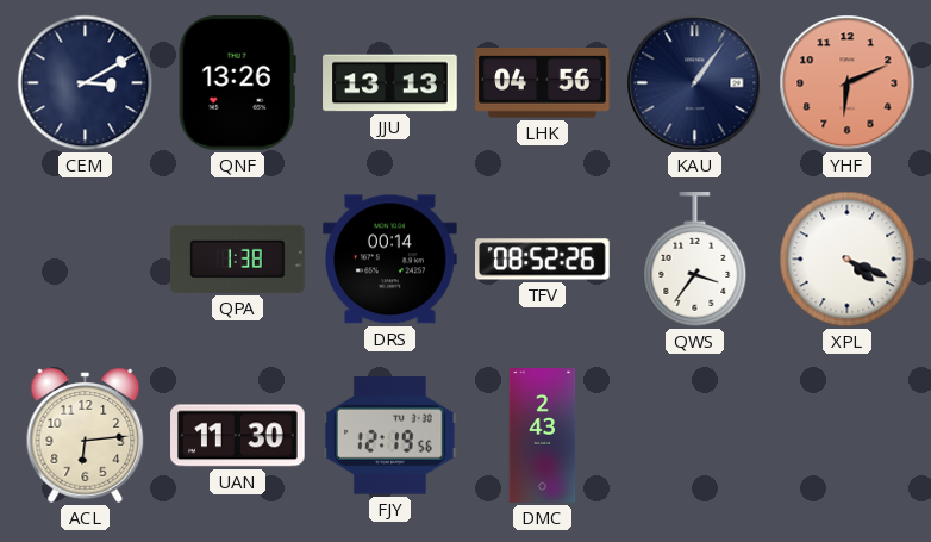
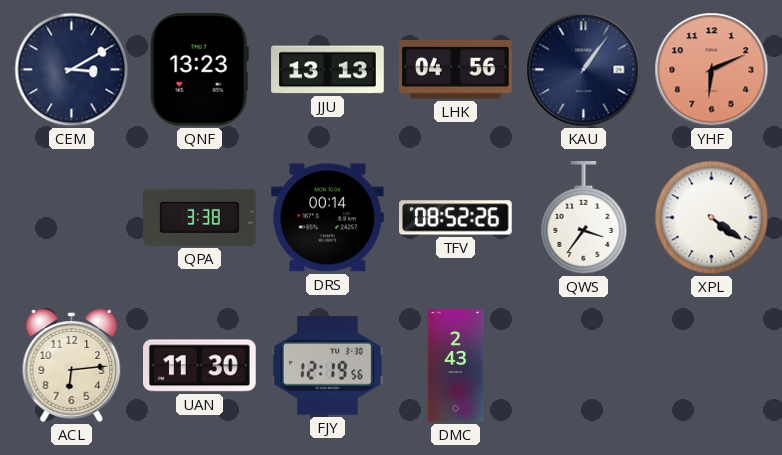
QNF: 13:26 -> 13:23
QPA: 1:38 -> 3:38
XPL: 4:19 -> 4:21
